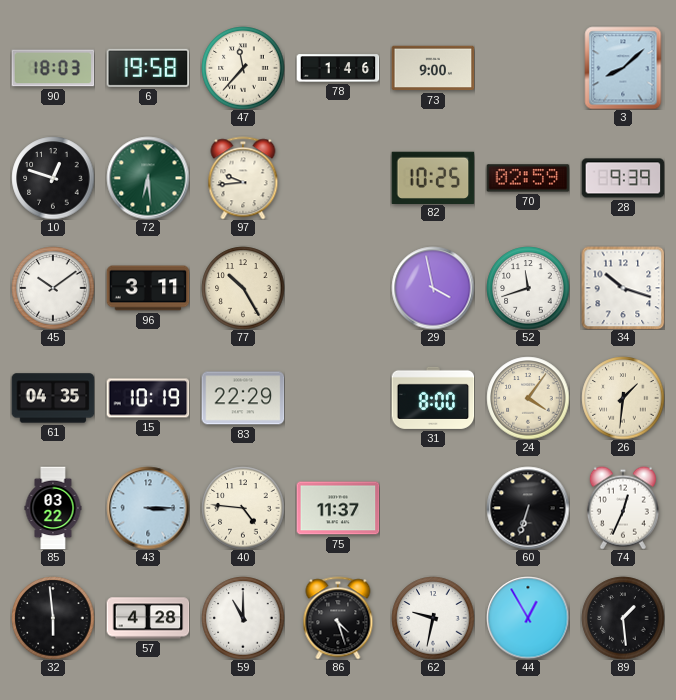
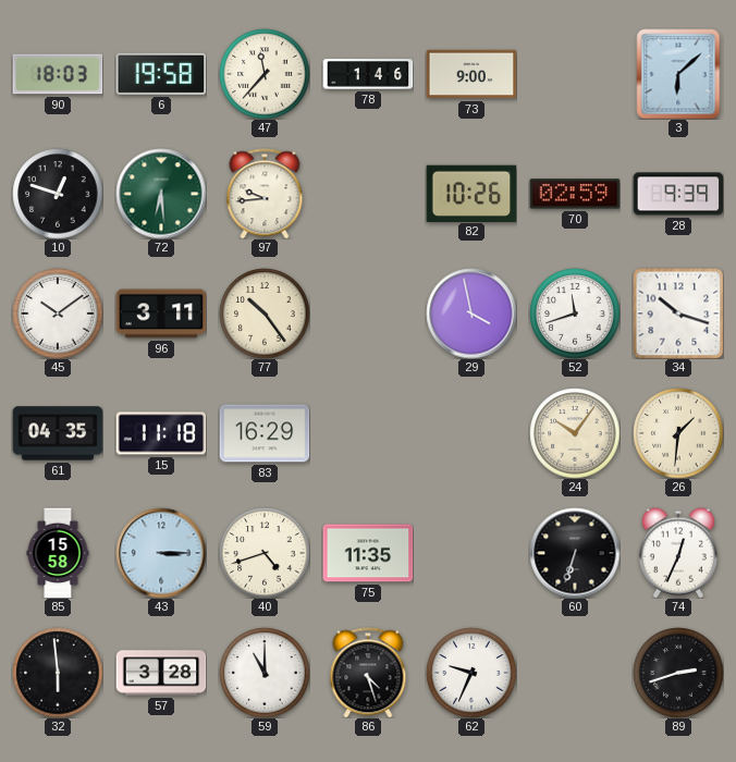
3: 8:08 -> 6:08
82: 10:25 -> 10:26
77: 10:25 -> 10:24
15: 10:19 -> 11:18
83: 22:29 -> 16:29
31: 8:00 -> none
24: 4:06 -> 10:06
85: 03:22 -> 15:58
40: 4:46 -> 4:42
75: 11:37 -> 11:35
57: 4:28 -> 3:28
62: 9:32 -> 9:34
44: 12:55 -> none
89: 1:29 -> 2:42
